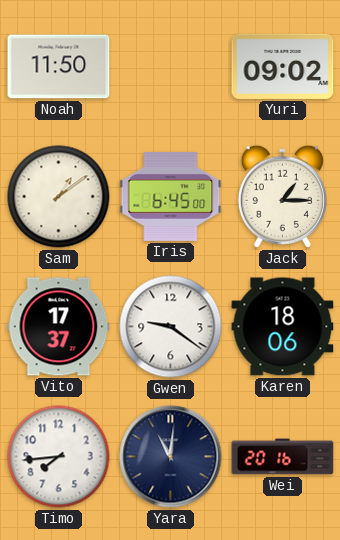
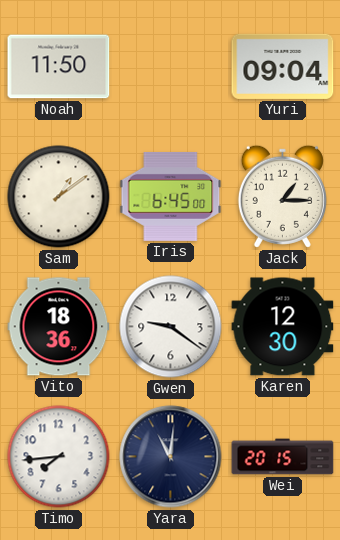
Yuri: 09:02 -> 09:04
Vito: 17:37 -> 18:36
Karen: 18:06 -> 12:30
Wei: 20:16 -> 20:15
